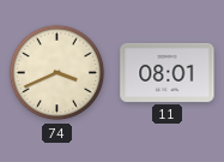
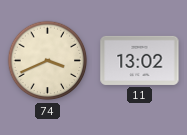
11: 08:01 -> 13:02
